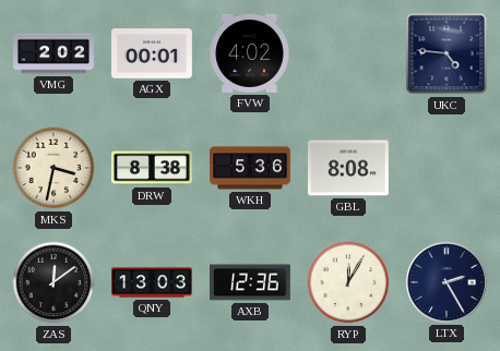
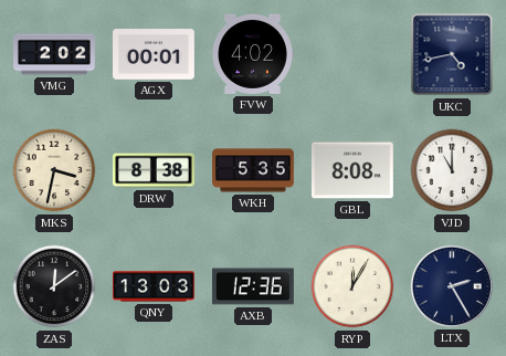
UKC: 4:46 -> 4:43
WKH: 5:36 -> 5:35
VJD: none -> 11:00
